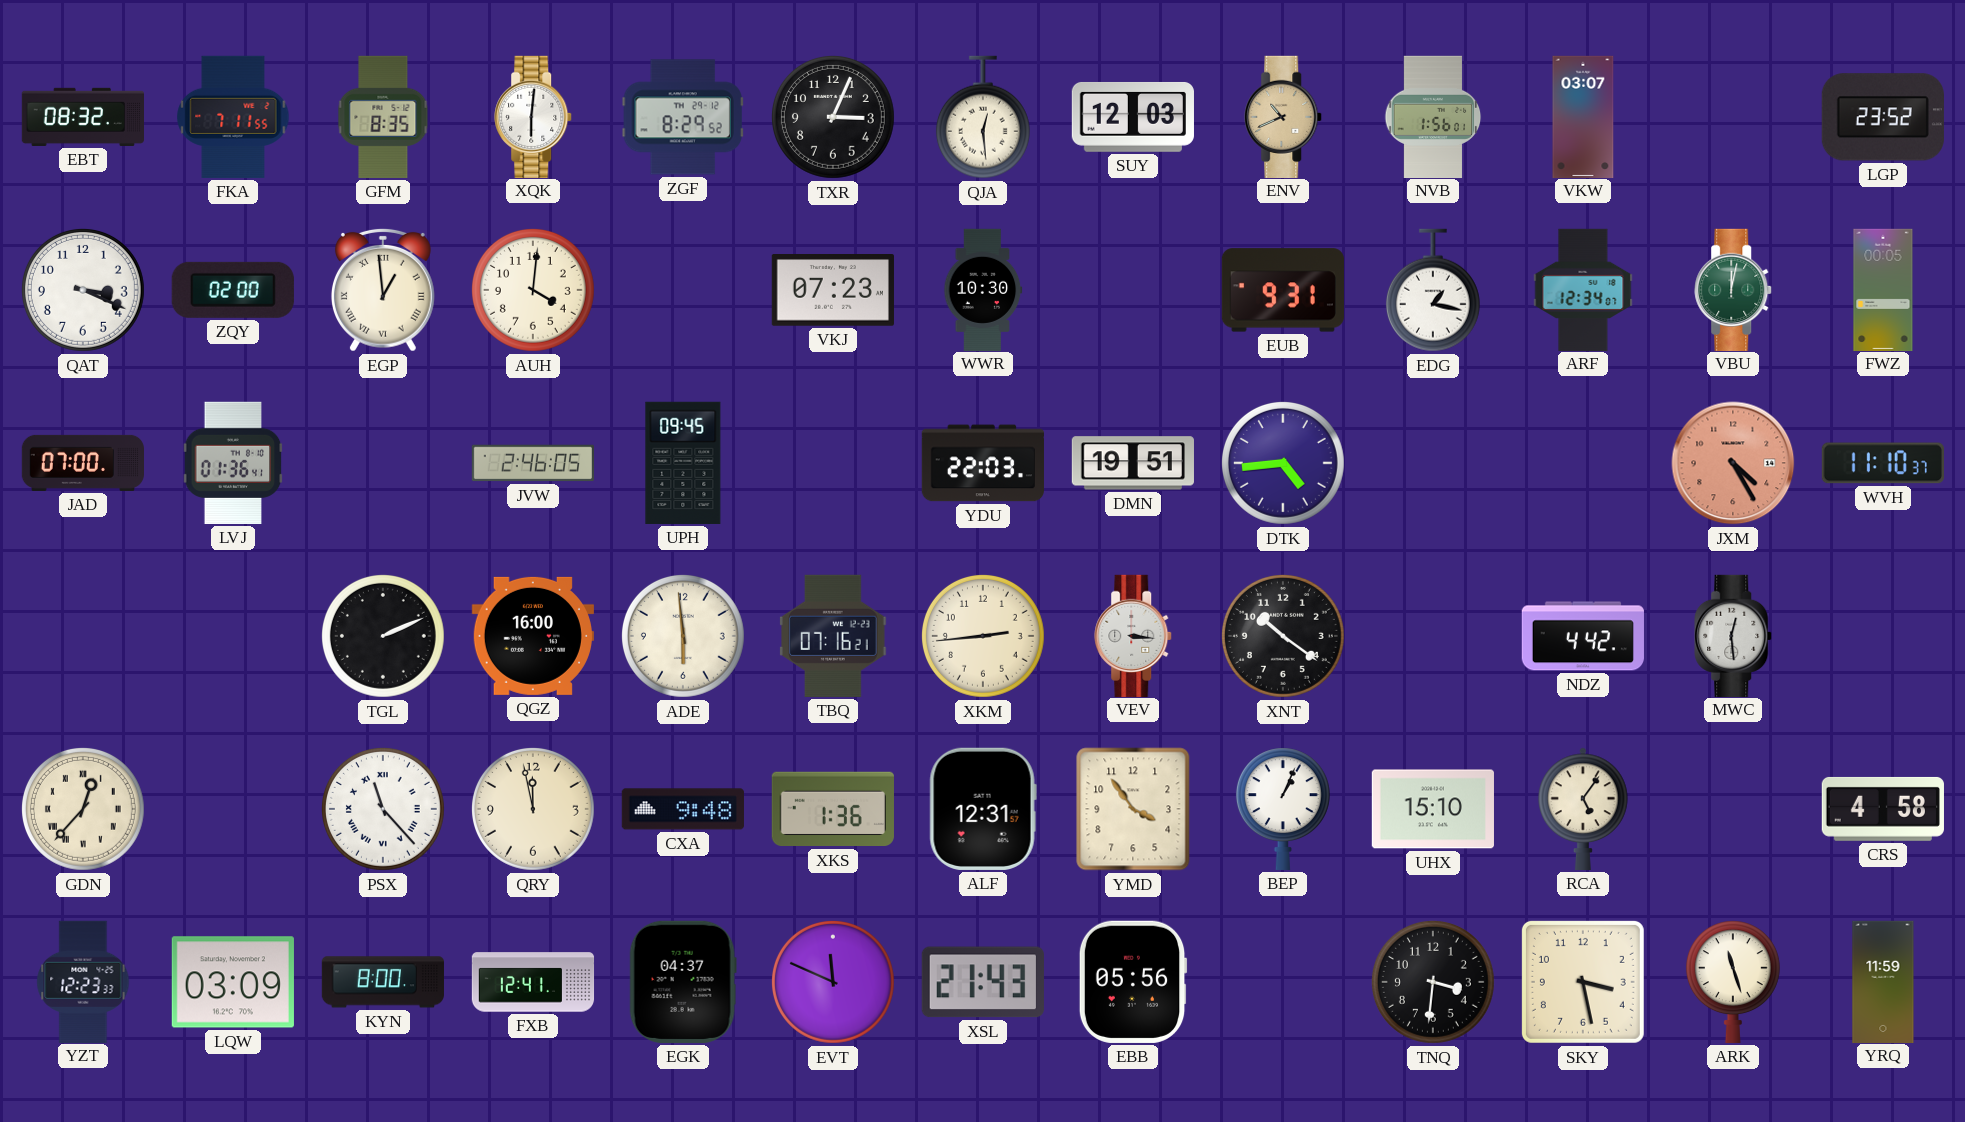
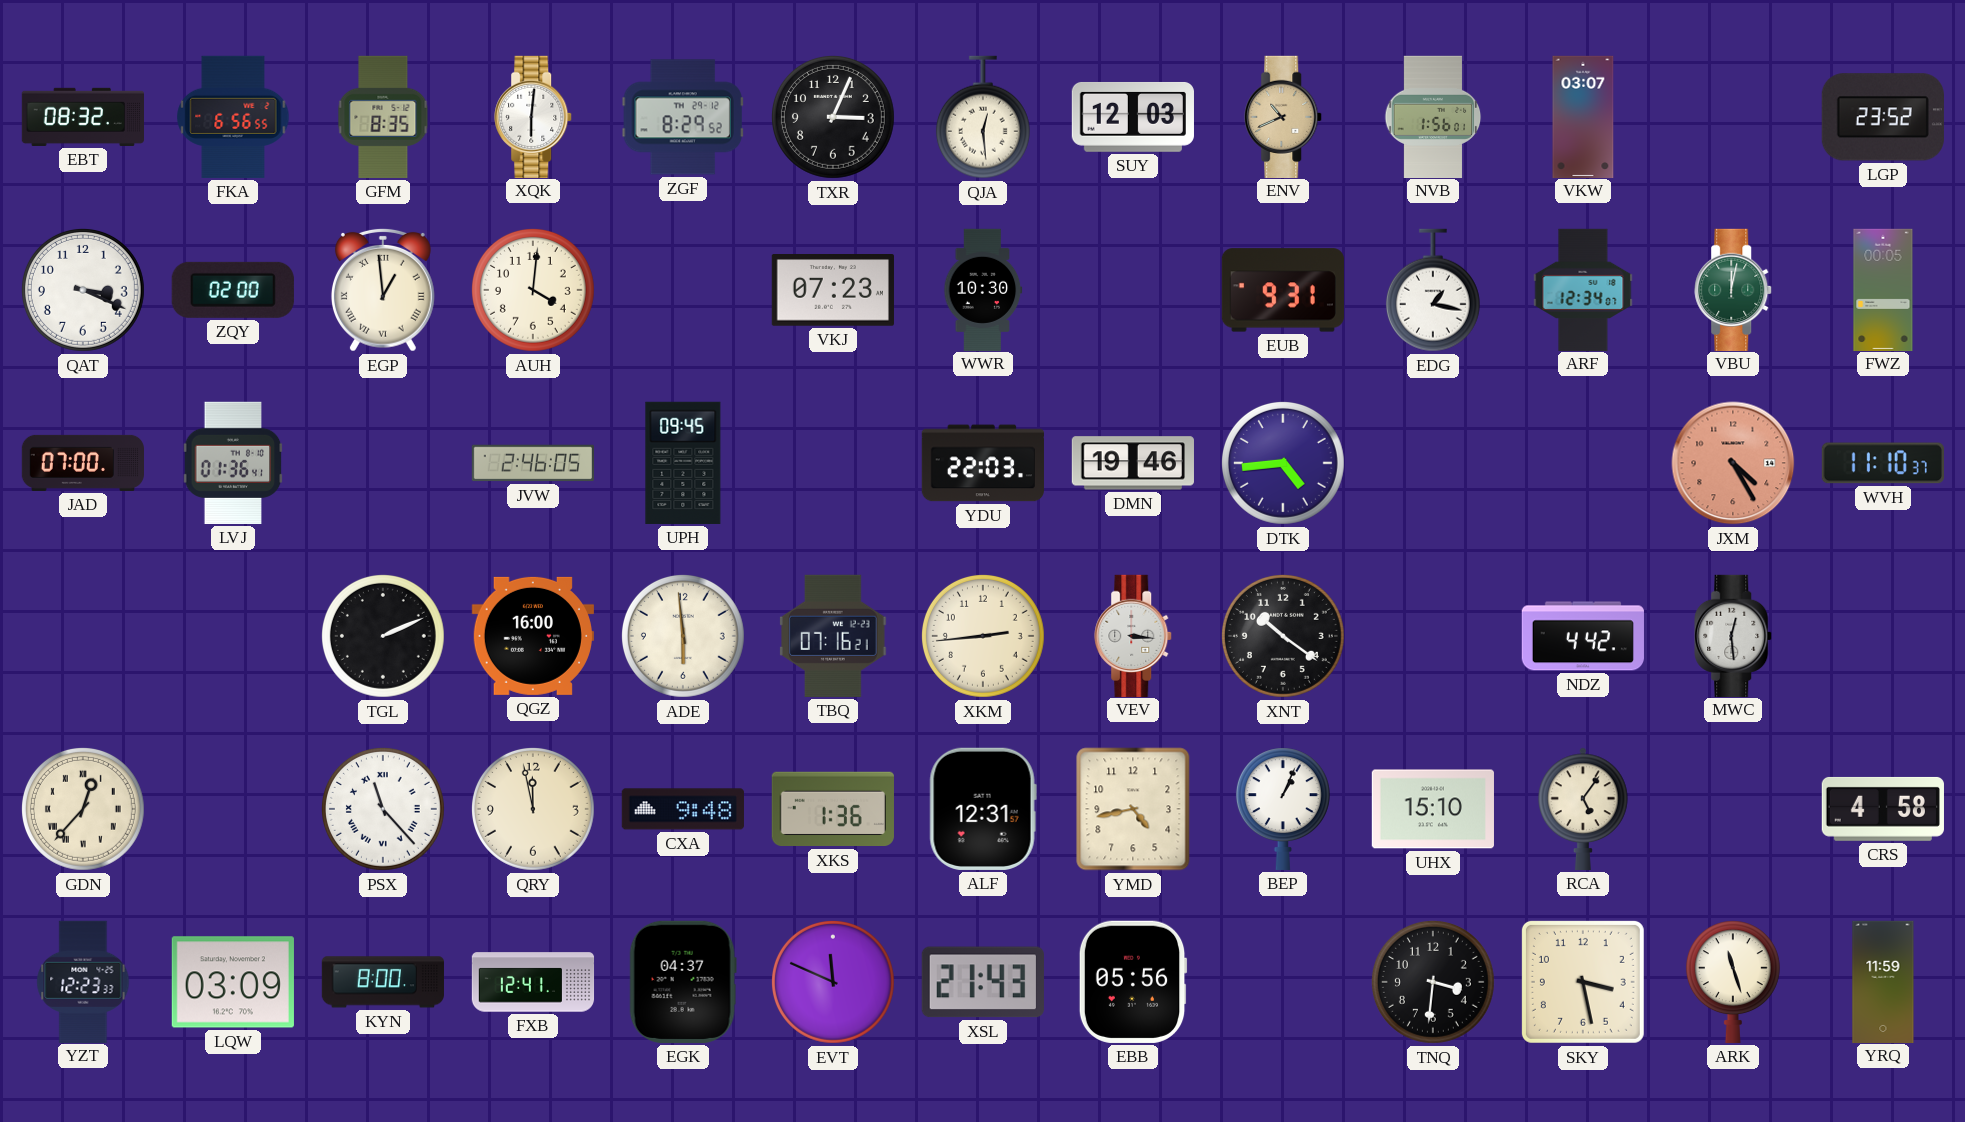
FKA: 7:11 -> 6:56
DMN: 19:51 -> 19:46
YMD: 3:54 -> 4:43
